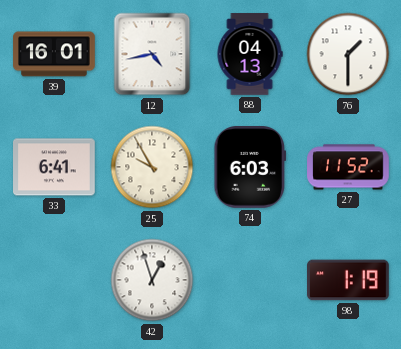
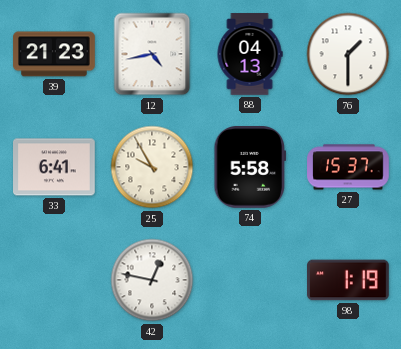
39: 16:01 -> 21:23
74: 6:03 -> 5:58
27: 11:52 -> 15:37
42: 12:57 -> 12:47
